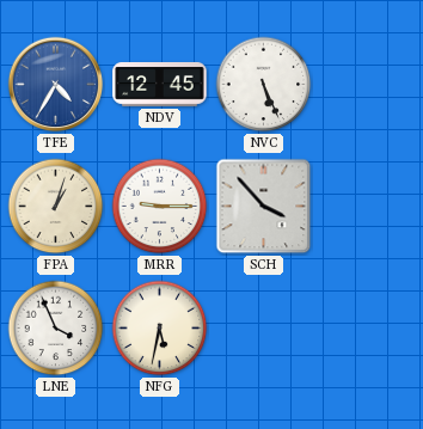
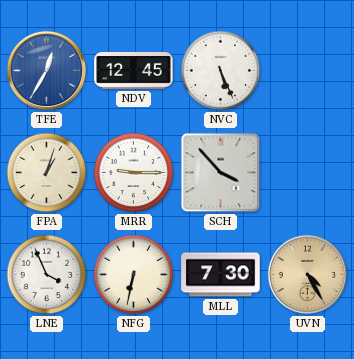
TFE: 4:35 -> 12:35
NFG: 5:32 -> 6:32
MLL: none -> 7:30
UVN: none -> 4:25
